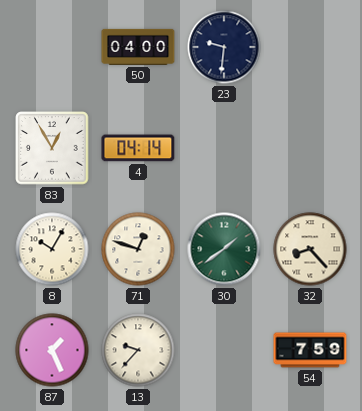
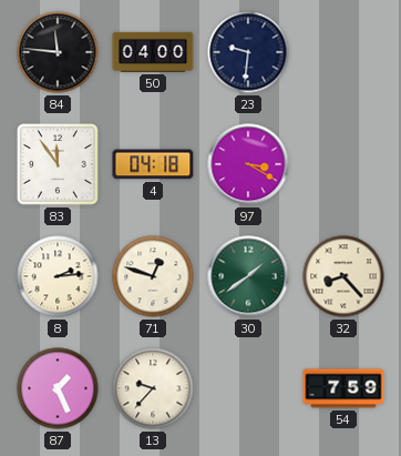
84: none -> 11:46
83: 12:55 -> 11:54
4: 04:14 -> 04:18
97: none -> 3:20
8: 10:05 -> 2:14
